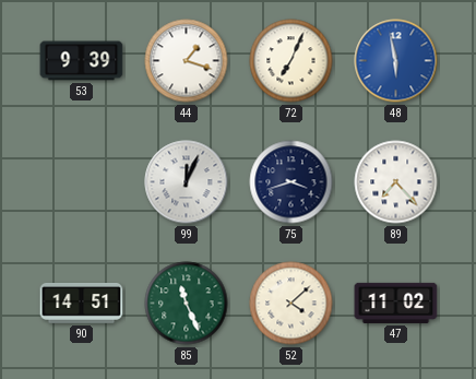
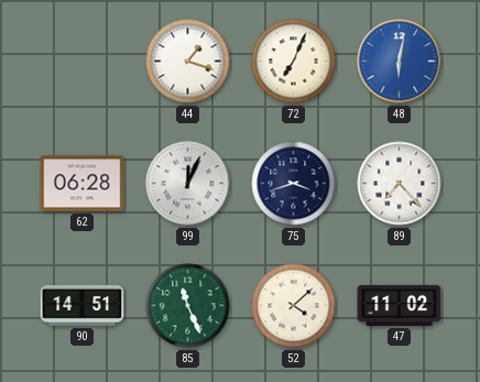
53: 9:39 -> none
48: 5:58 -> 6:02
62: none -> 06:28
